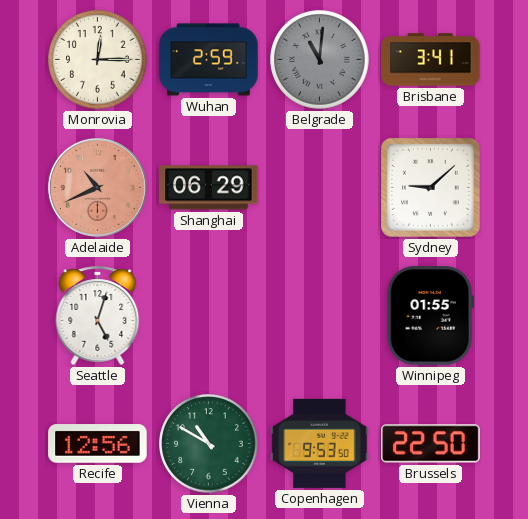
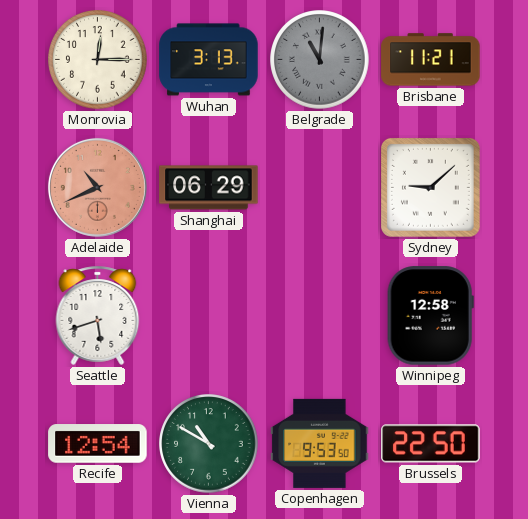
Wuhan: 2:59 -> 3:13
Brisbane: 3:41 -> 11:21
Seattle: 5:03 -> 5:42
Winnipeg: 01:55 -> 12:58
Recife: 12:56 -> 12:54
